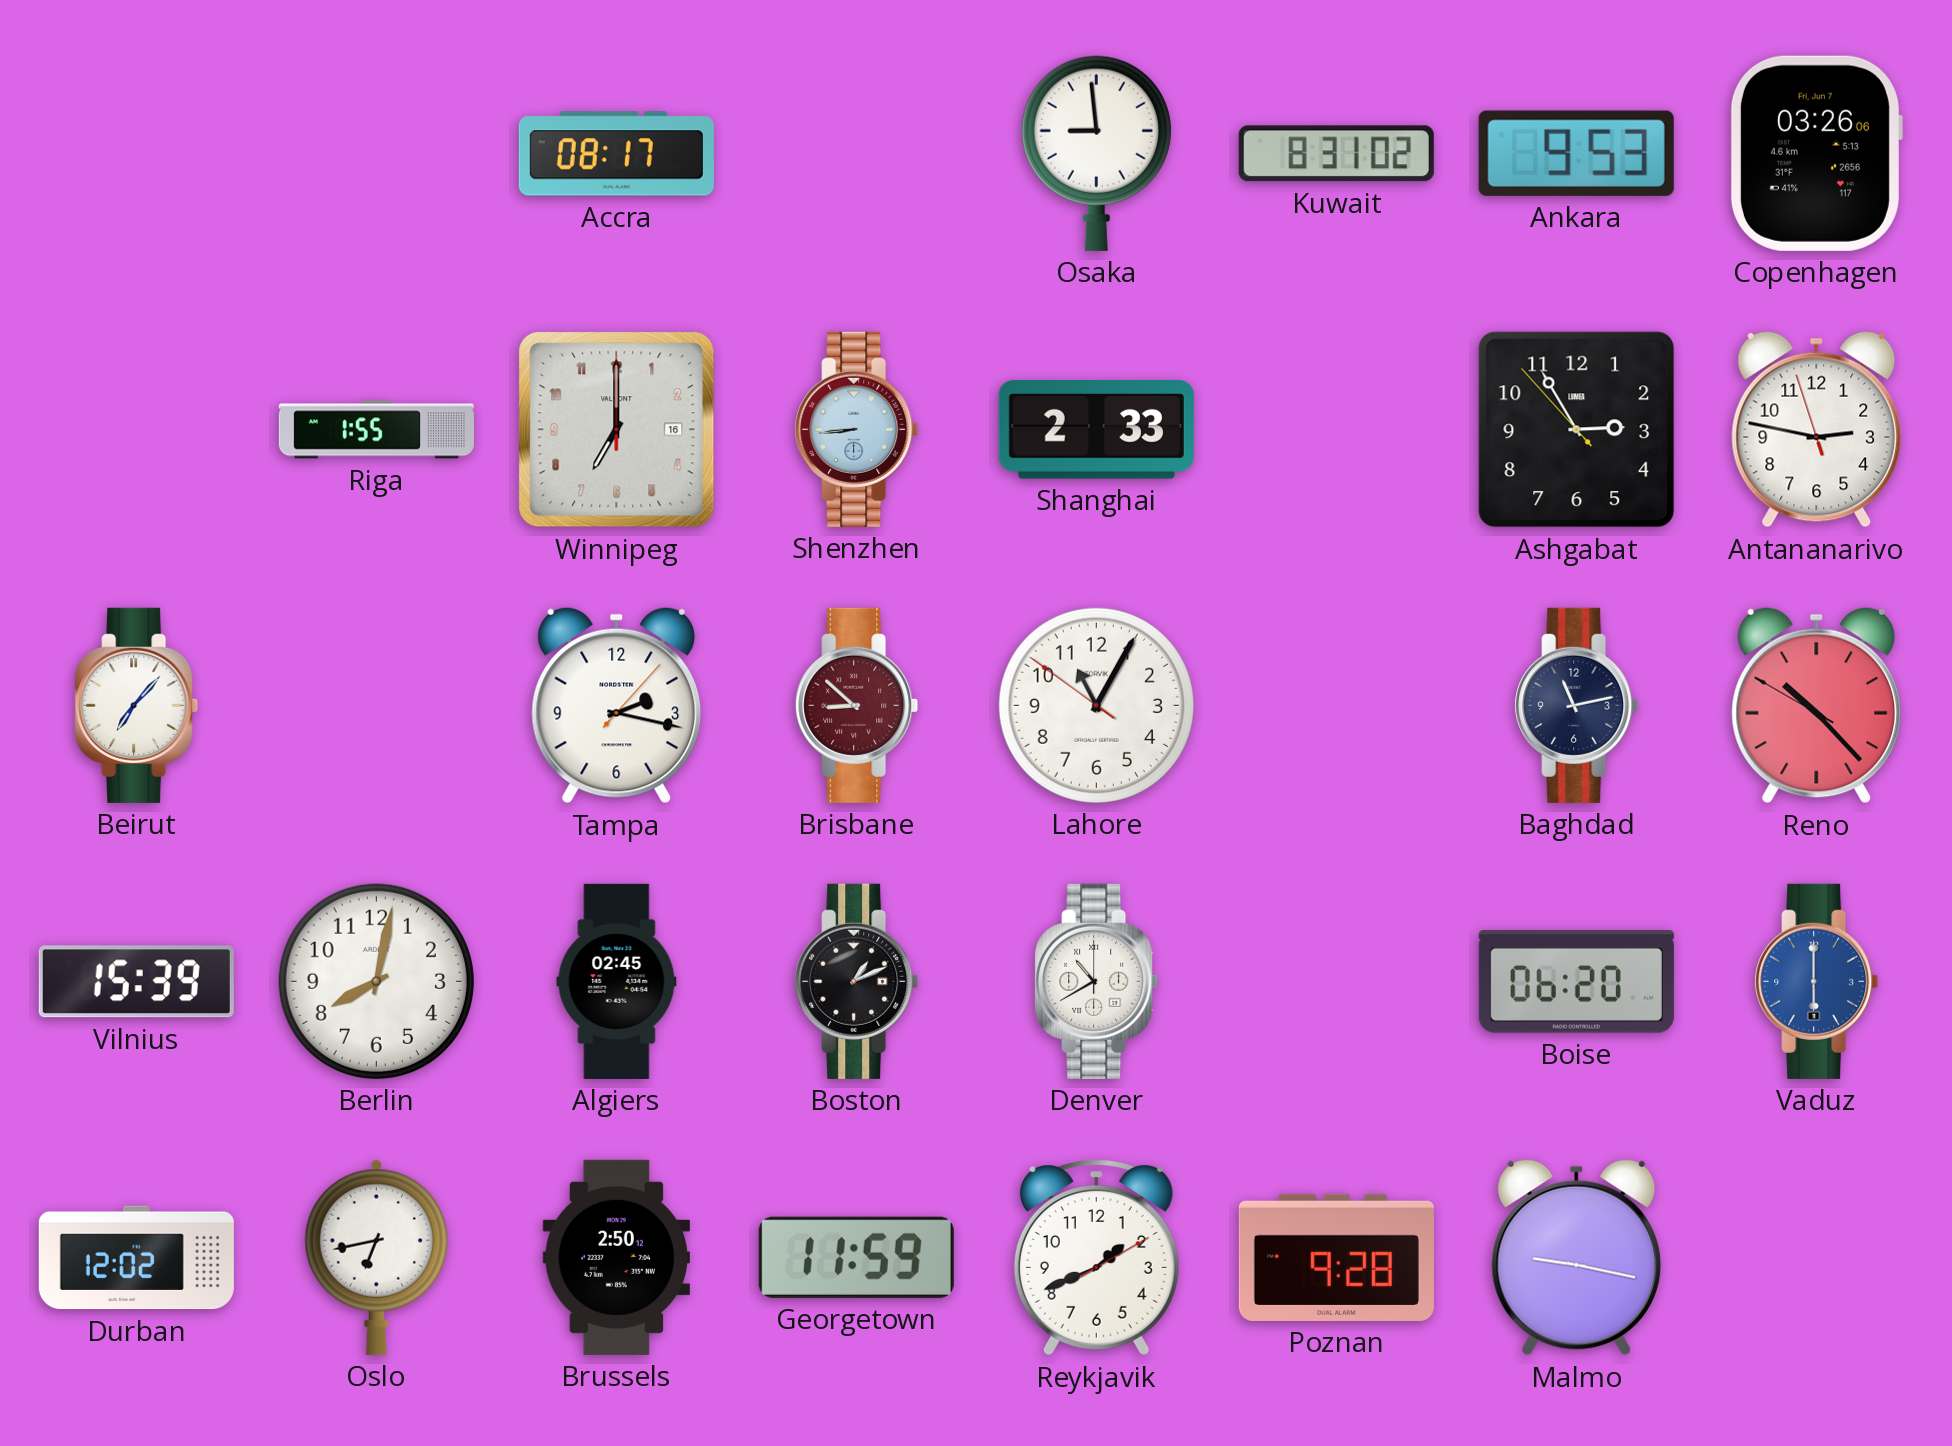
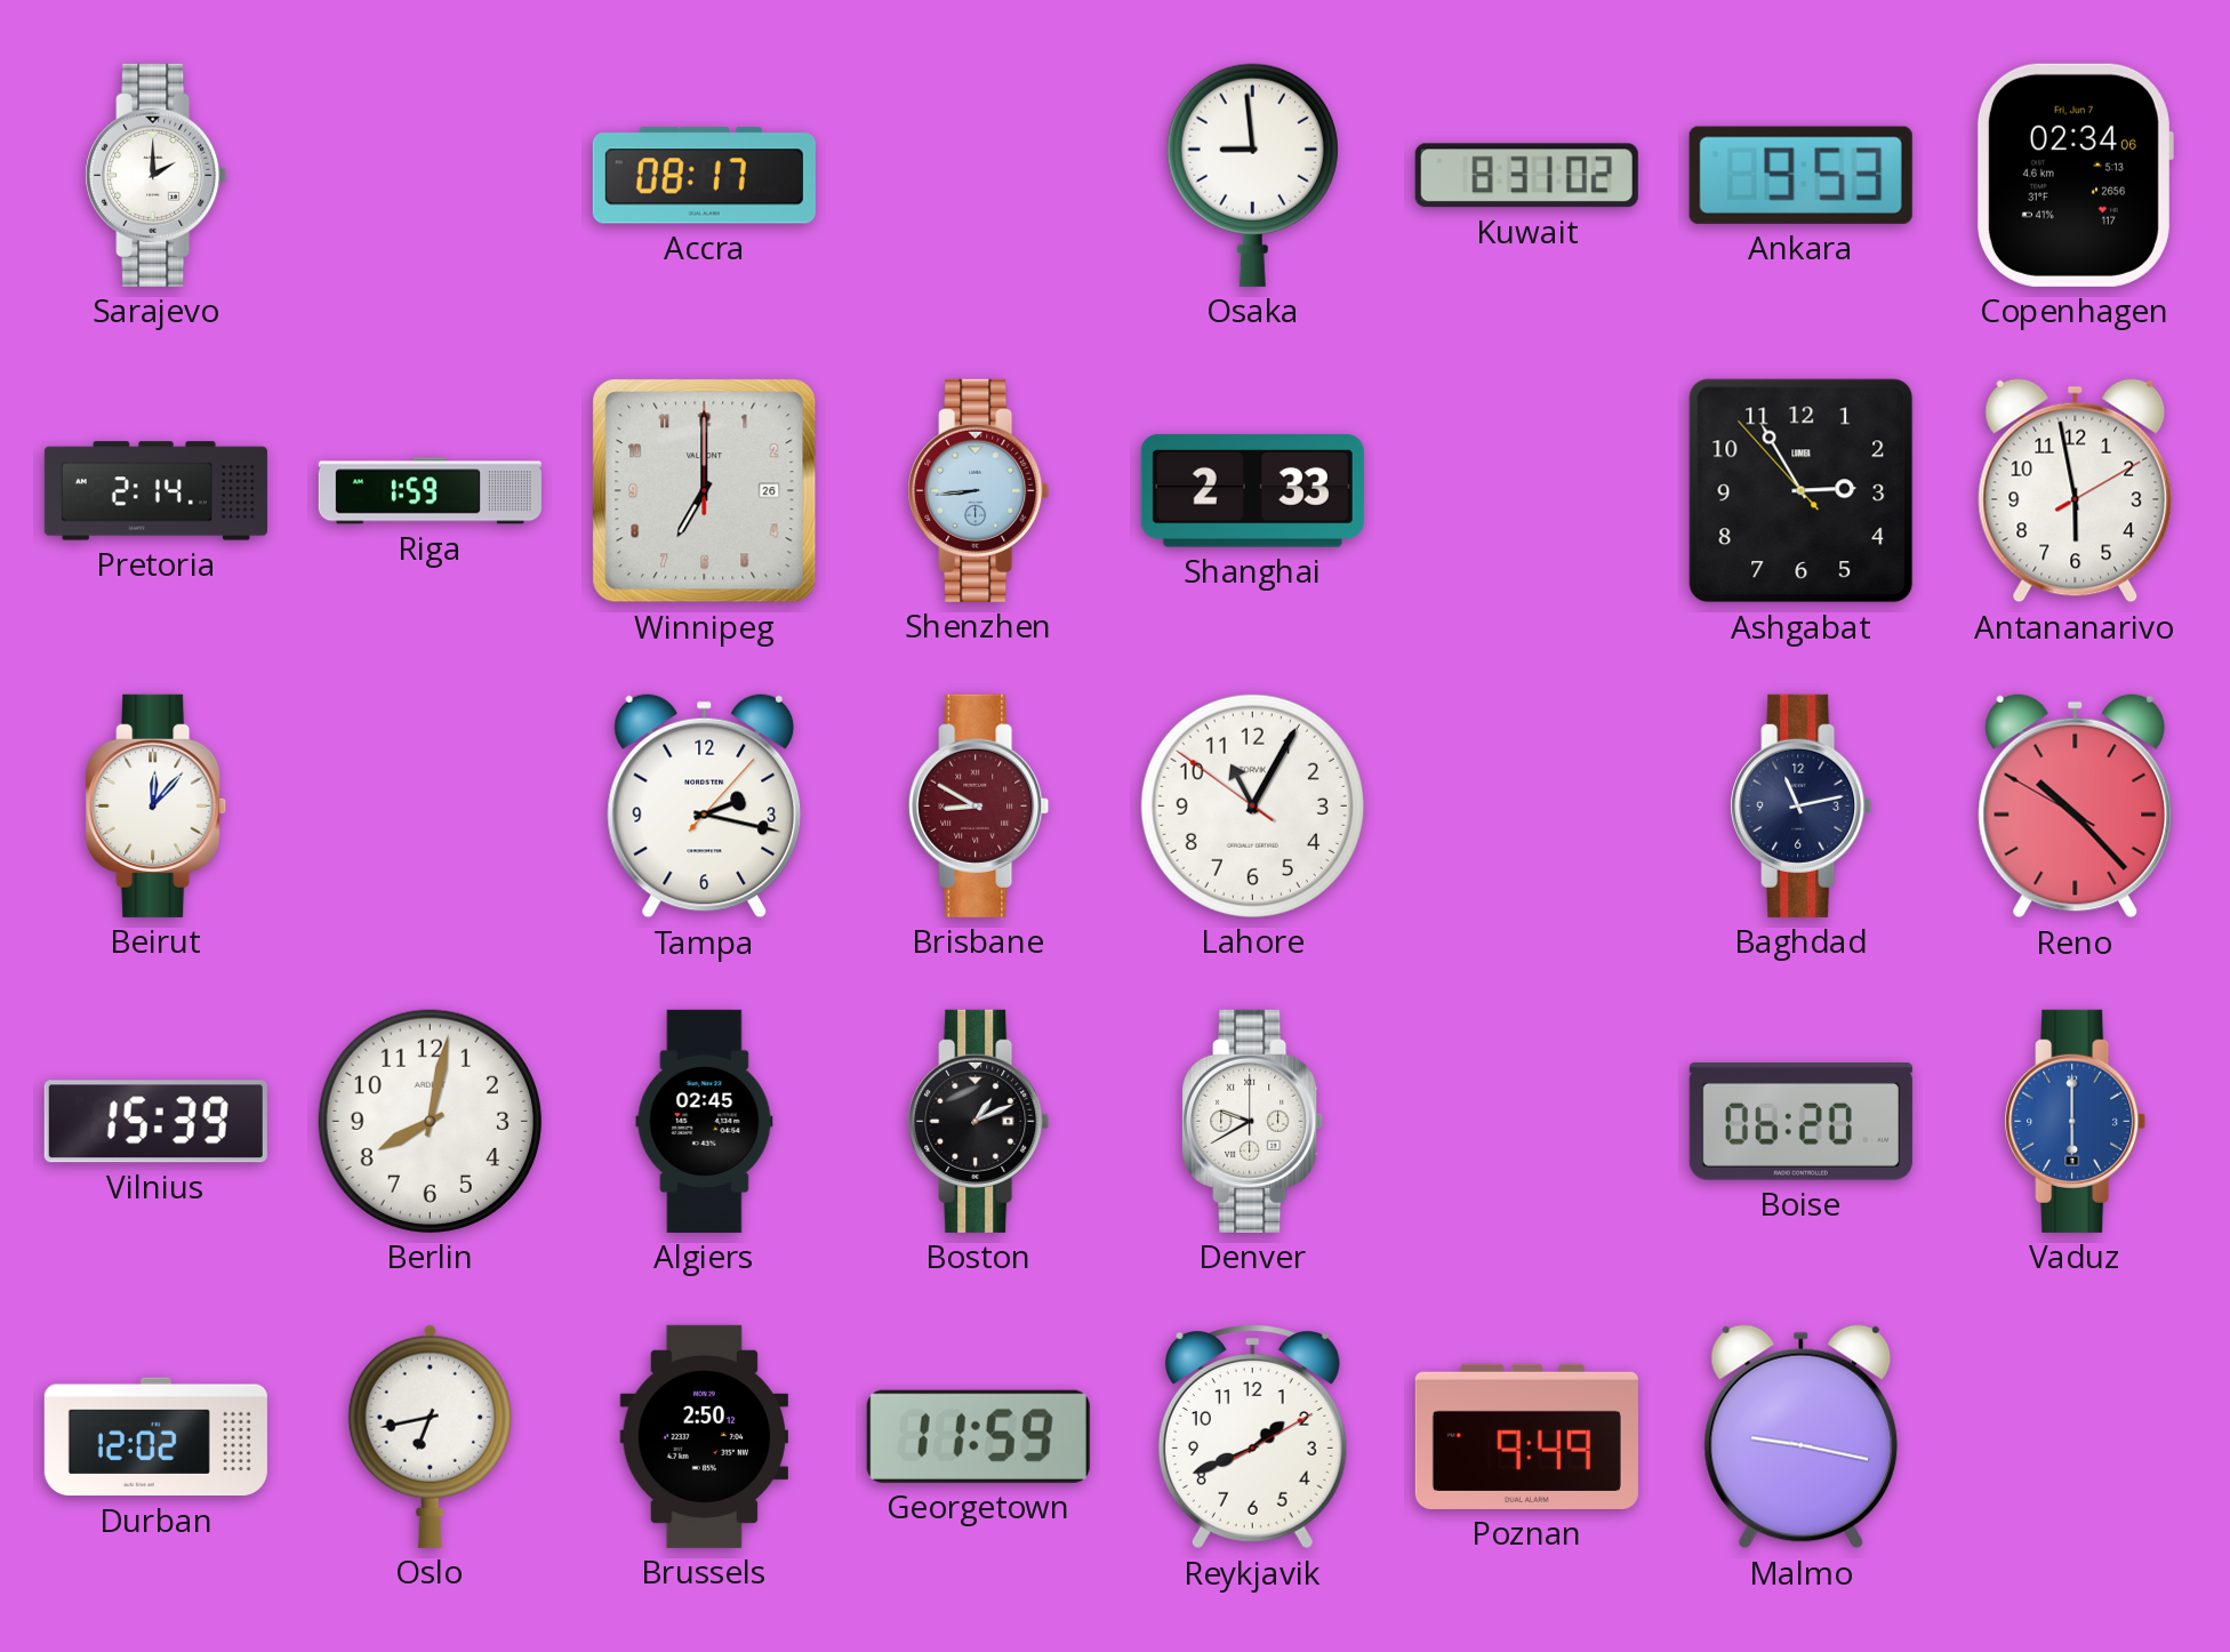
Sarajevo: none -> 2:00
Copenhagen: 03:26 -> 02:34
Pretoria: none -> 2:14
Riga: 1:55 -> 1:59
Winnipeg date: 16 -> 26
Antananarivo: 2:46 -> 5:58
Beirut: 7:07 -> 12:07
Brisbane: 8:52 -> 8:50
Denver: 10:40 -> 9:40
Poznan: 9:28 -> 9:49
